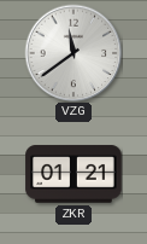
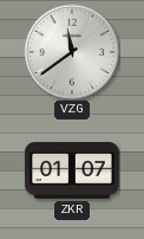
ZKR: 01:21 -> 01:07
